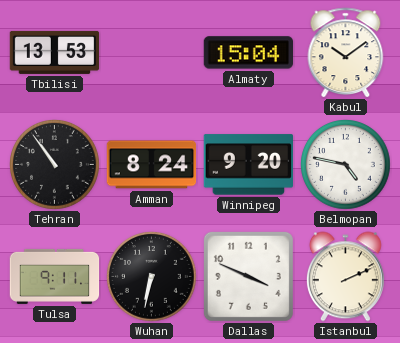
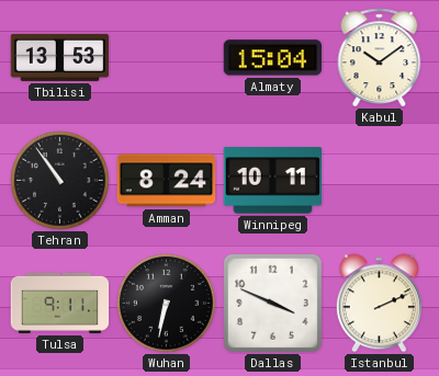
Winnipeg: 9:20 -> 10:11
Belmopan: 4:47 -> none
